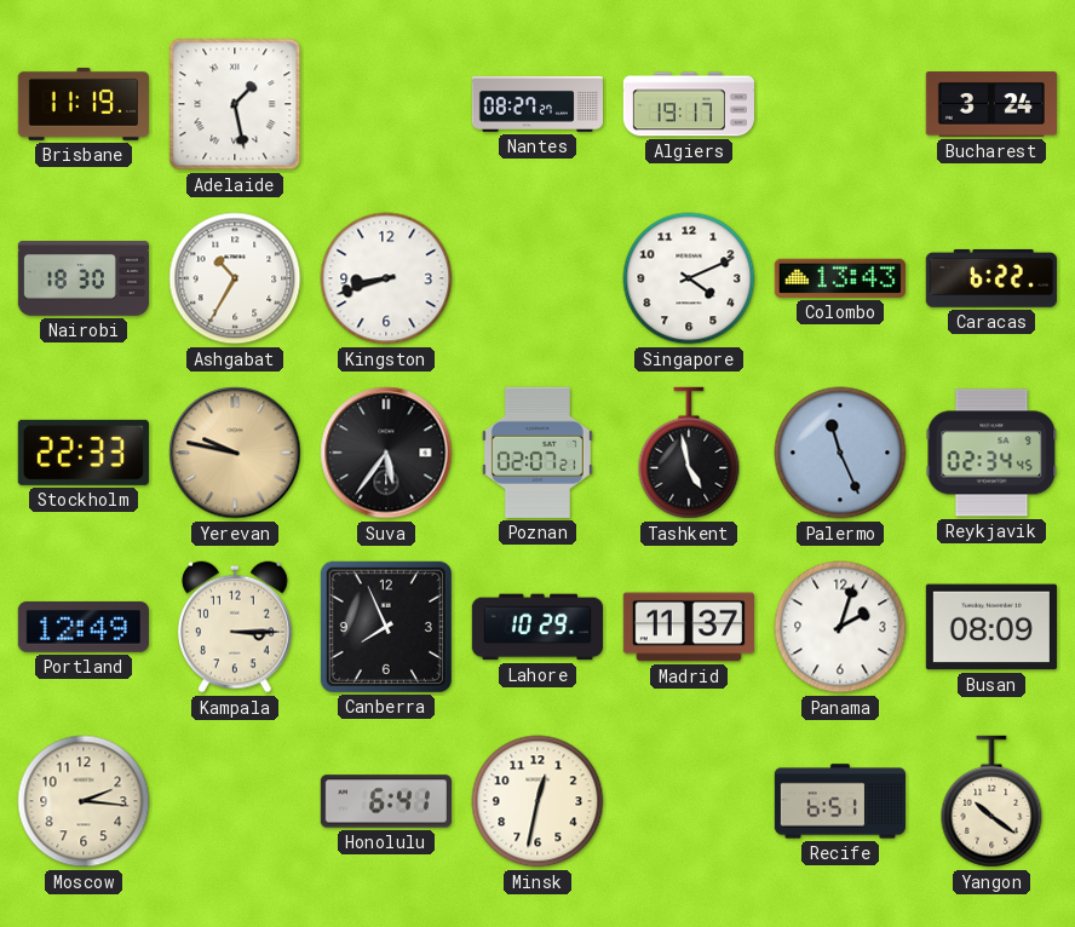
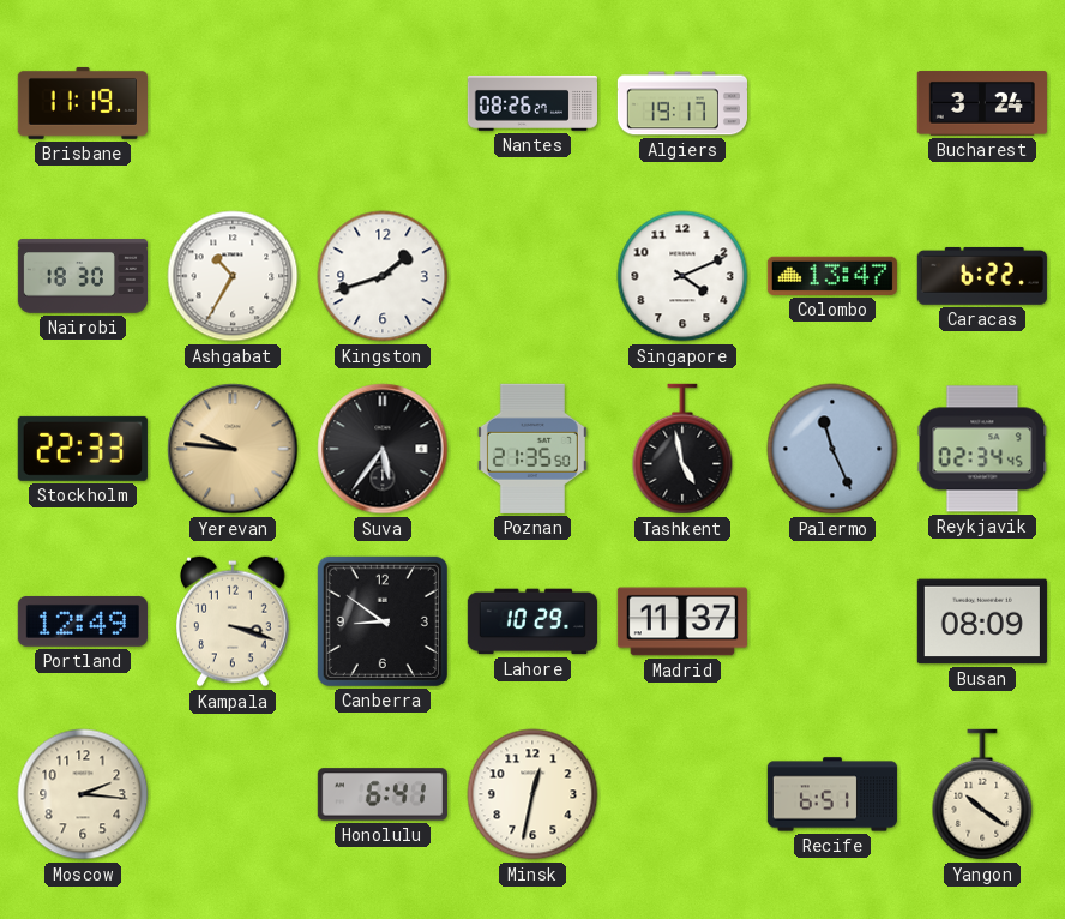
Adelaide: 1:28 -> none
Nantes: 08:27 -> 08:26
Kingston: 8:42 -> 1:42
Colombo: 13:43 -> 13:47
Yerevan: 9:47 -> 9:46
Poznan: 02:07 -> 21:35
Kampala: 3:15 -> 3:18
Canberra: 7:56 -> 8:51
Panama: 2:03 -> none
